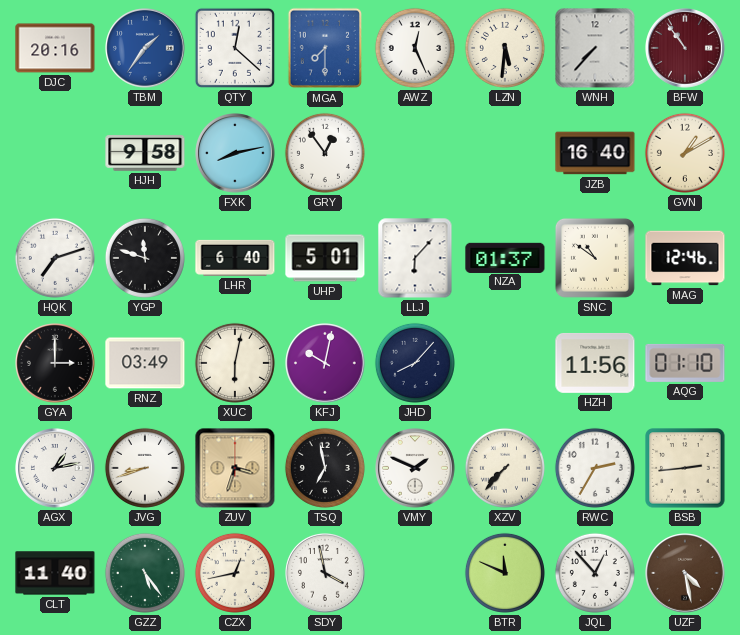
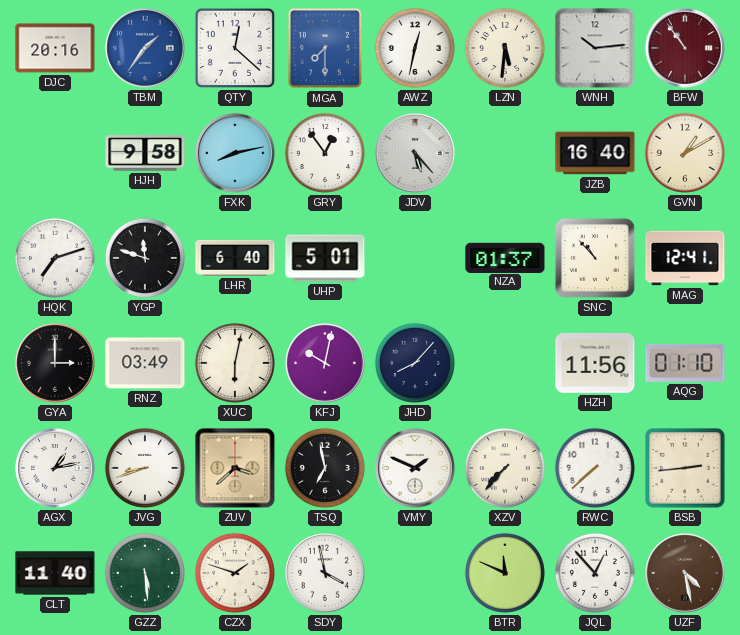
AWZ: 12:26 -> 12:32
WNH: 7:37 -> 10:14
JDV: none -> 5:23
LLJ: 6:07 -> none
SNC: 10:51 -> 10:53
MAG: 12:46 -> 12:41
ZUV: 3:33 -> 3:38
RWC: 2:35 -> 7:38
GZZ: 5:24 -> 5:29
CZX: 12:43 -> 1:48
